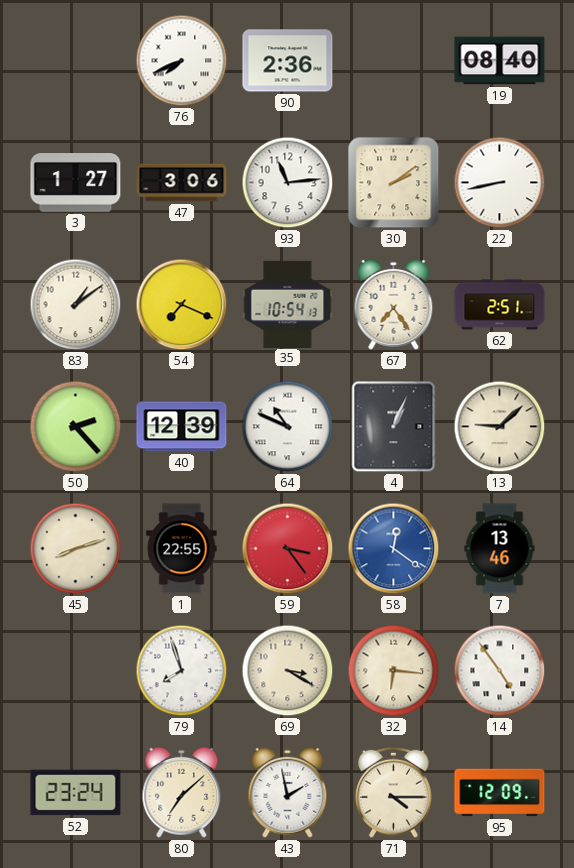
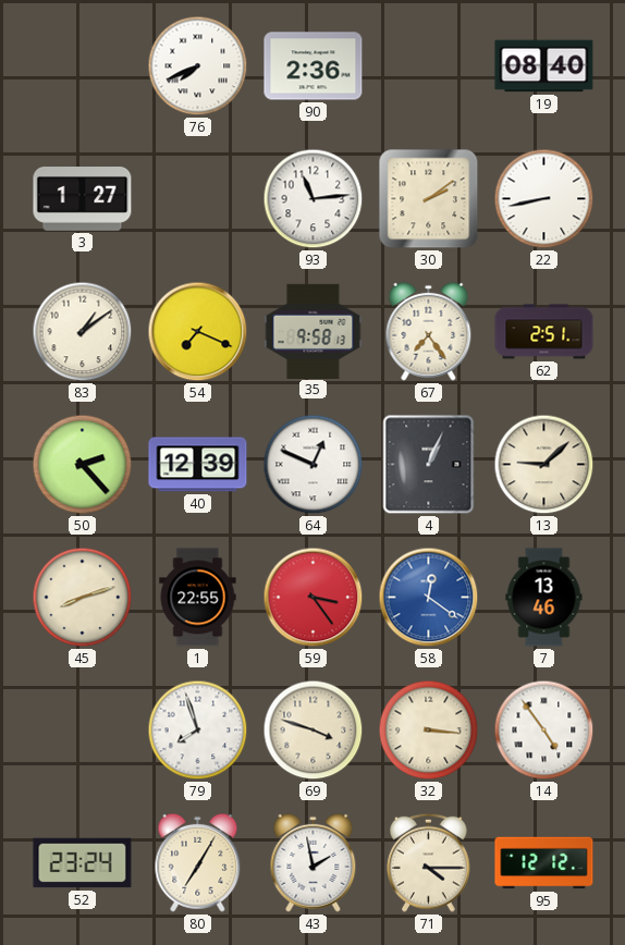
47: 3:06 -> none
35: 10:54 -> 9:58
64: 10:49 -> 12:49
69: 3:20 -> 3:48
32: 6:16 -> 3:16
80: 7:08 -> 7:05
95: 12:09 -> 12:12
